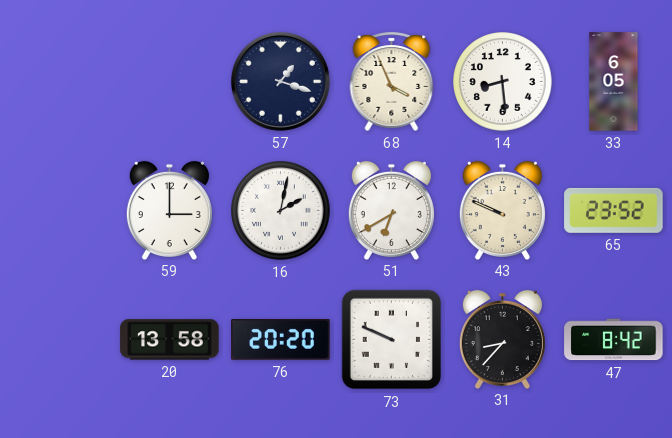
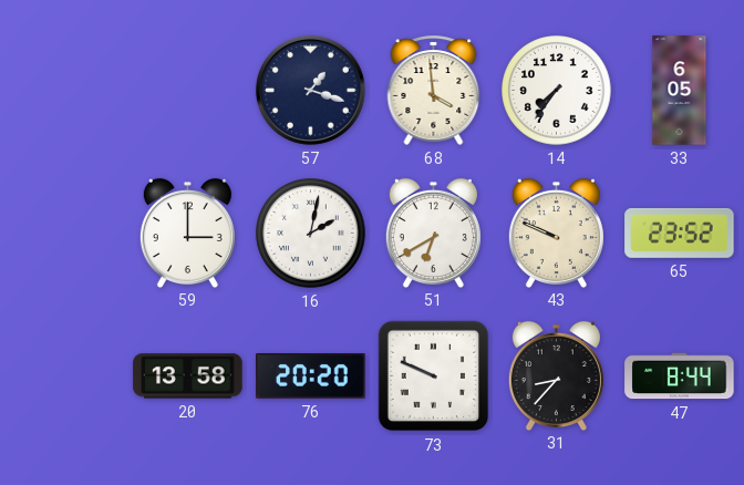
68: 3:56 -> 3:59
14: 8:29 -> 7:36
47: 8:42 -> 8:44
